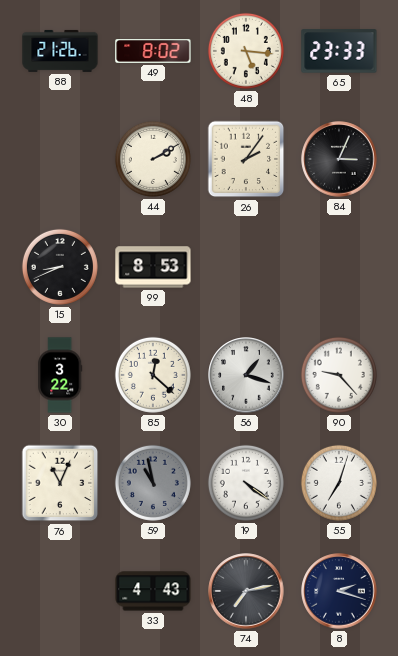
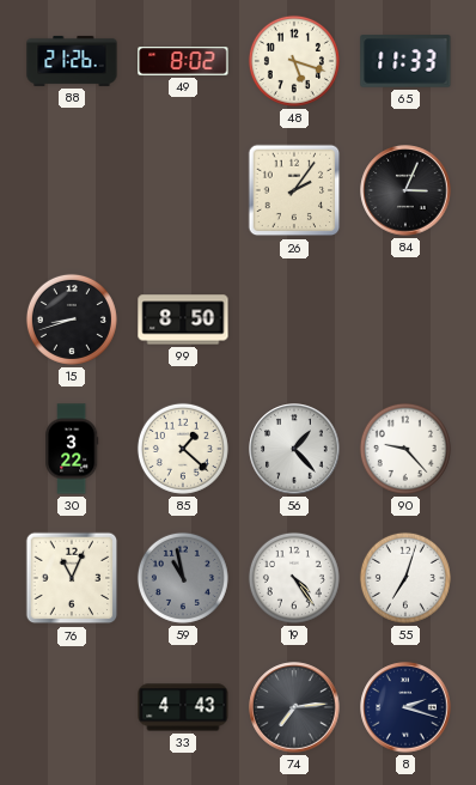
48: 5:16 -> 5:18
65: 23:33 -> 11:33
44: 2:10 -> none
15: 8:41 -> 8:42
99: 8:53 -> 8:50
85: 12:22 -> 1:22
56: 1:18 -> 1:23
19: 4:21 -> 4:24
74: 7:13 -> 7:14
